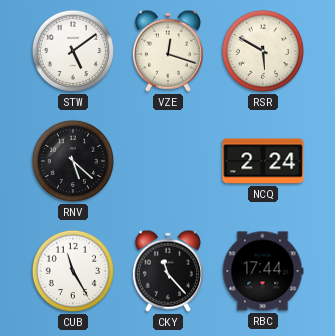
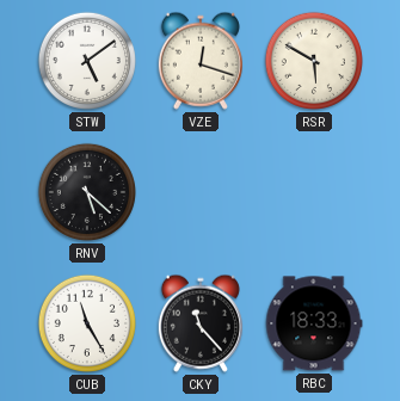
NCQ: 2:24 -> none
RBC: 17:44 -> 18:33
